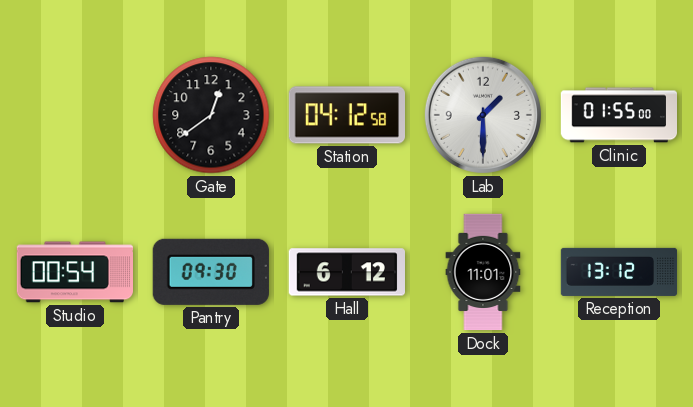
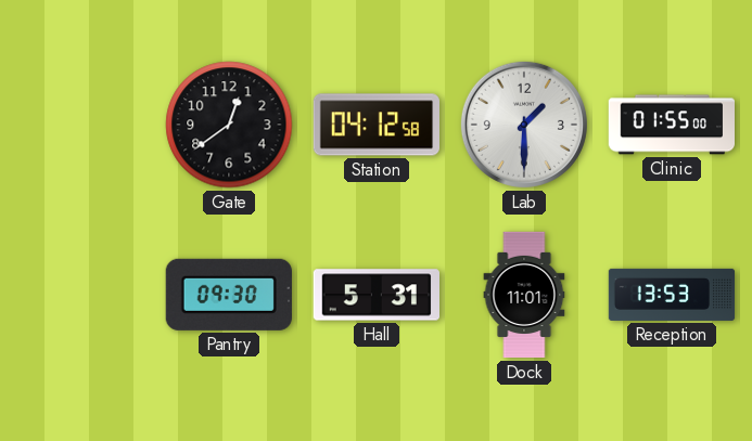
Studio: 00:54 -> none
Hall: 6:12 -> 5:31
Reception: 13:12 -> 13:53
